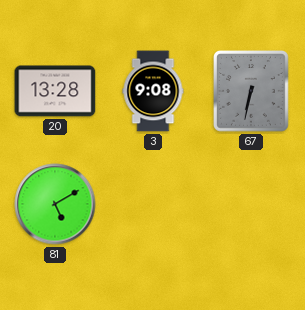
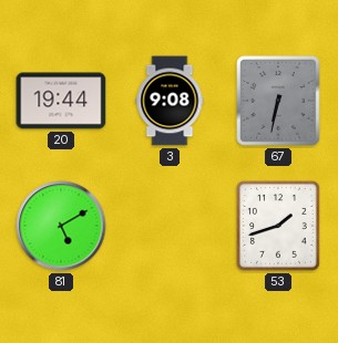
20: 13:28 -> 19:44
53: none -> 1:42
